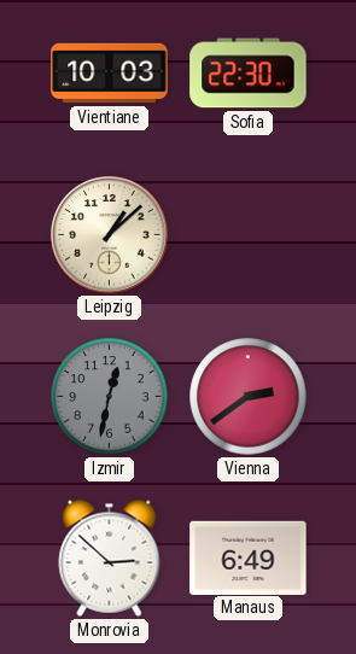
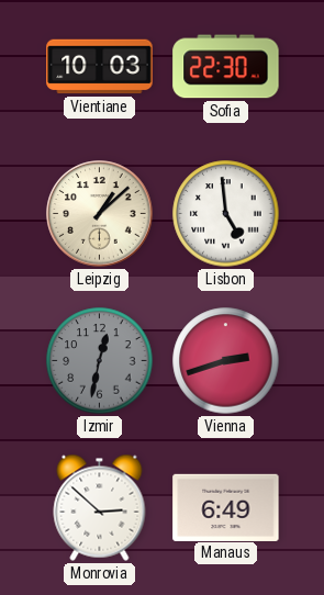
Lisbon: none -> 4:59
Vienna: 2:39 -> 2:42
